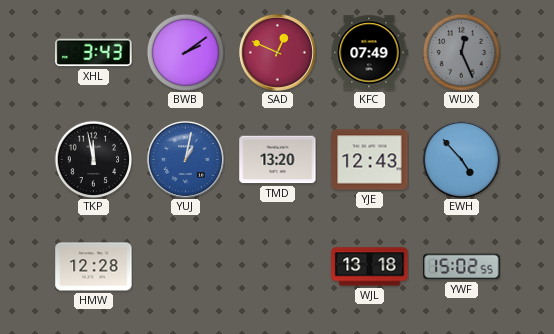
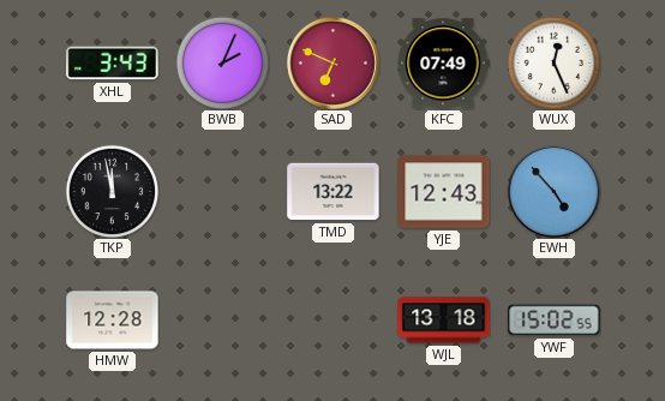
BWB: 2:09 -> 2:04
SAD: 12:49 -> 6:49
WUX dial: grey -> white
YUJ: 1:02 -> none
TMD: 13:20 -> 13:22
